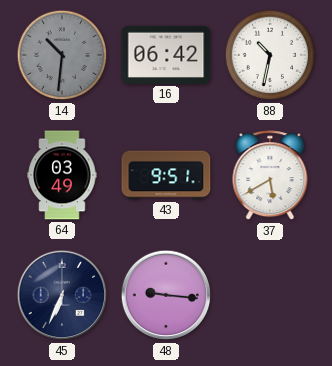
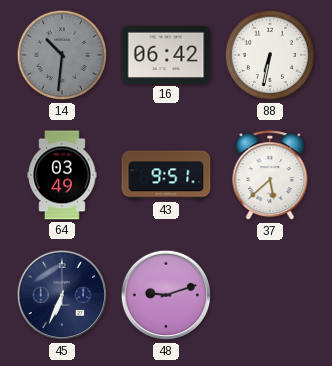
88: 10:32 -> 6:32
37: 5:40 -> 5:38
48: 9:16 -> 9:12
